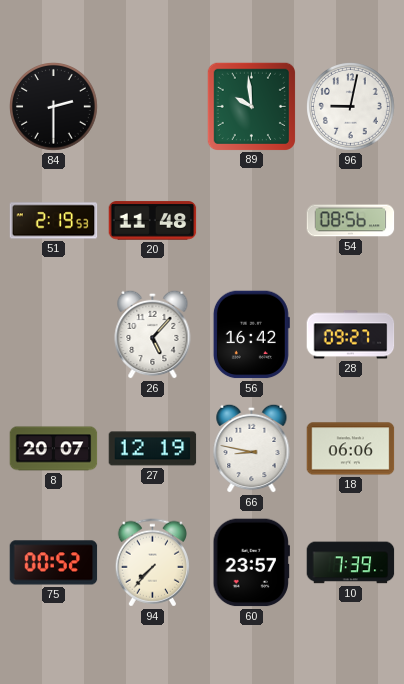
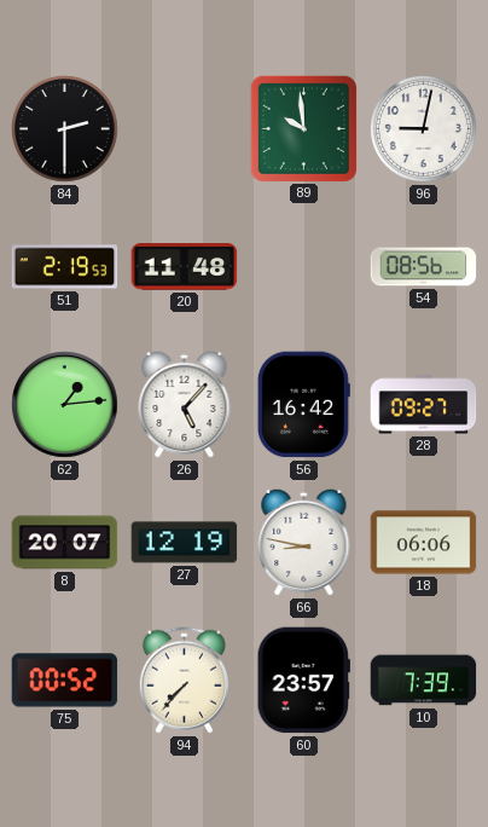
62: none -> 1:14
